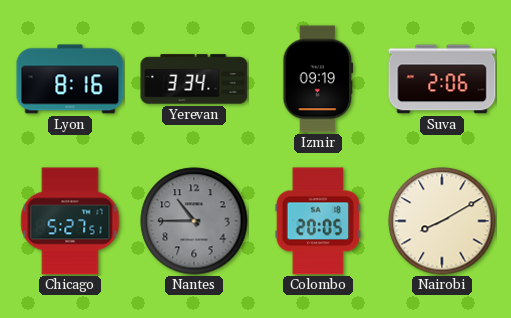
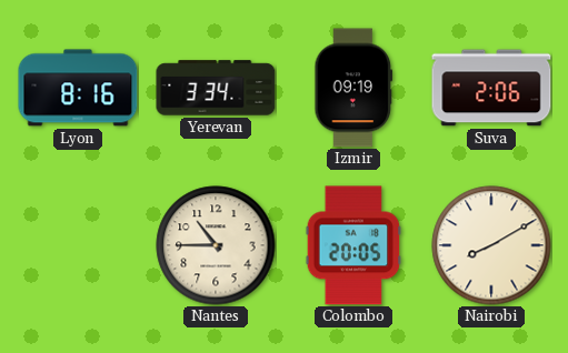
Chicago: 5:27 -> none
Nantes dial: grey -> cream
